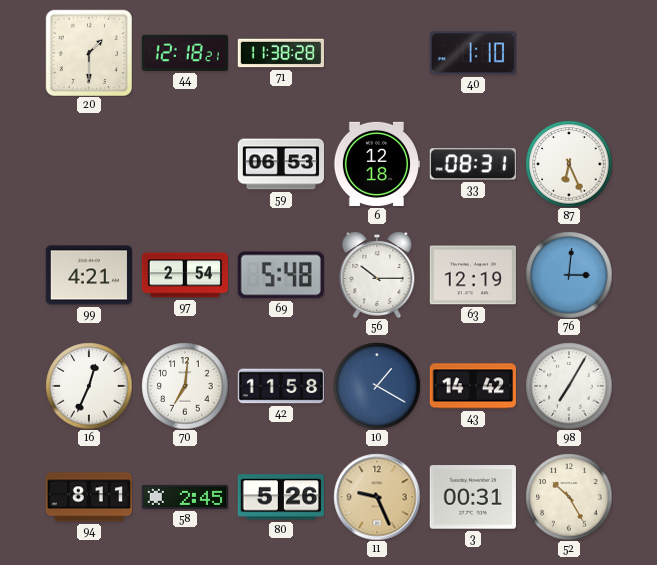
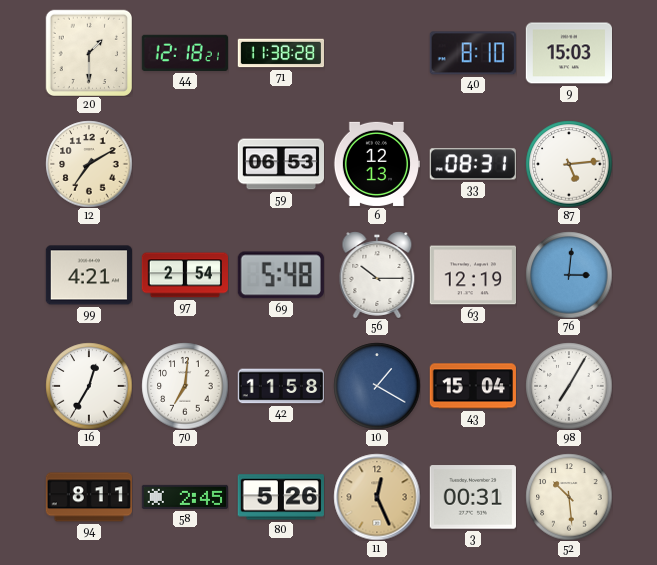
40: 1:10 -> 8:10
9: none -> 15:03
12: none -> 7:10
6: 12:18 -> 12:13
87: 6:26 -> 5:14
16: 12:34 -> 12:35
43: 14:42 -> 15:04
11: 9:26 -> 12:26
52: 10:25 -> 10:29
